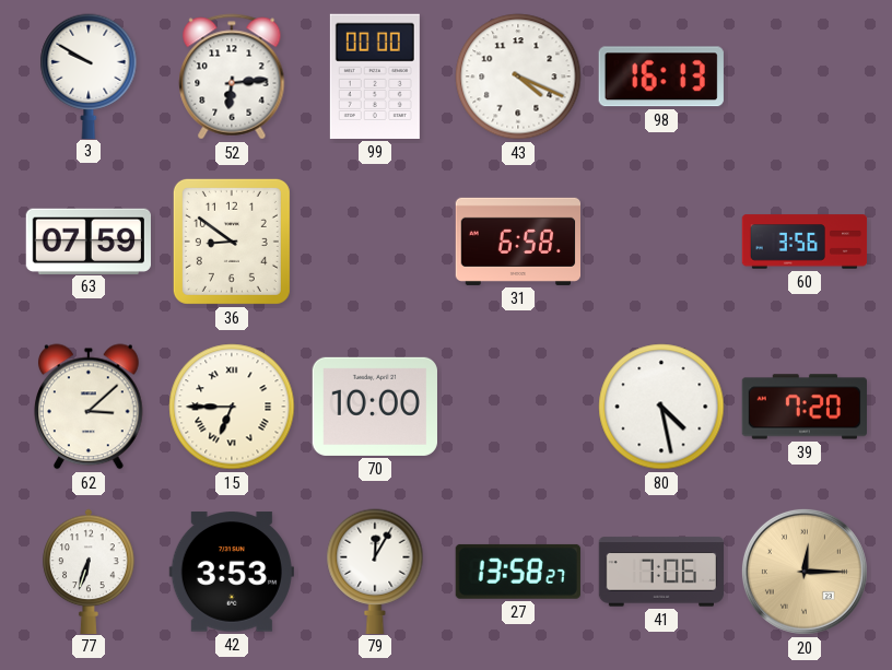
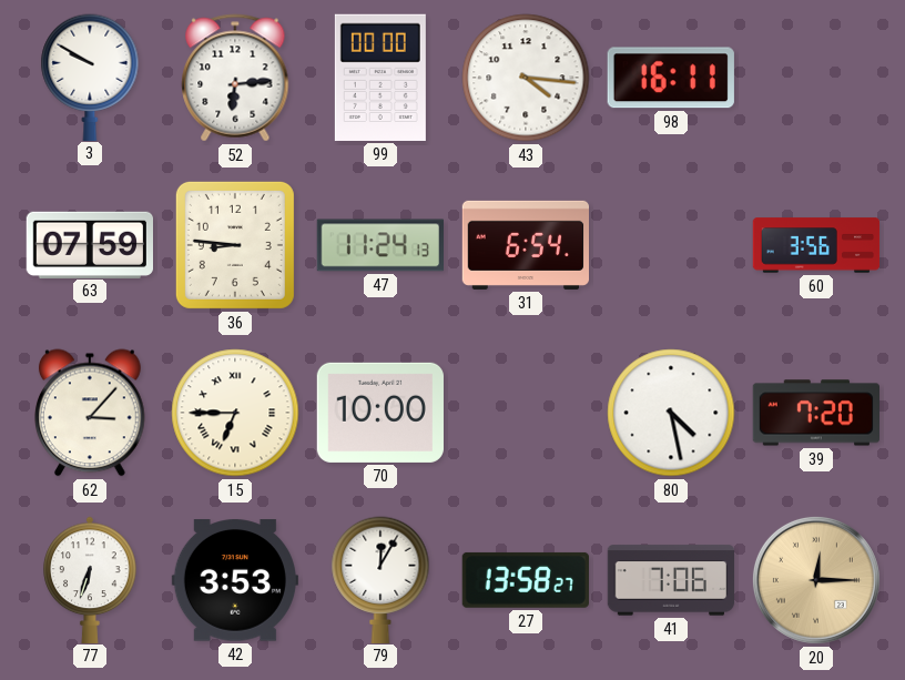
43: 4:19 -> 4:16
98: 16:13 -> 16:11
36: 8:51 -> 8:46
47: none -> 11:24
31: 6:58 -> 6:54
62: 3:08 -> 3:07
